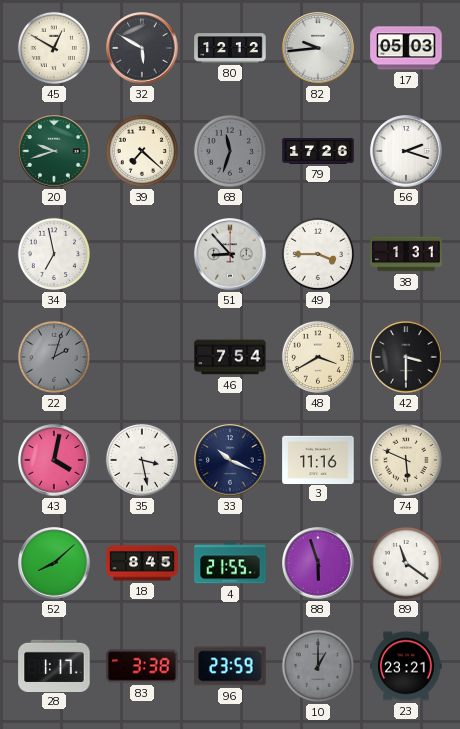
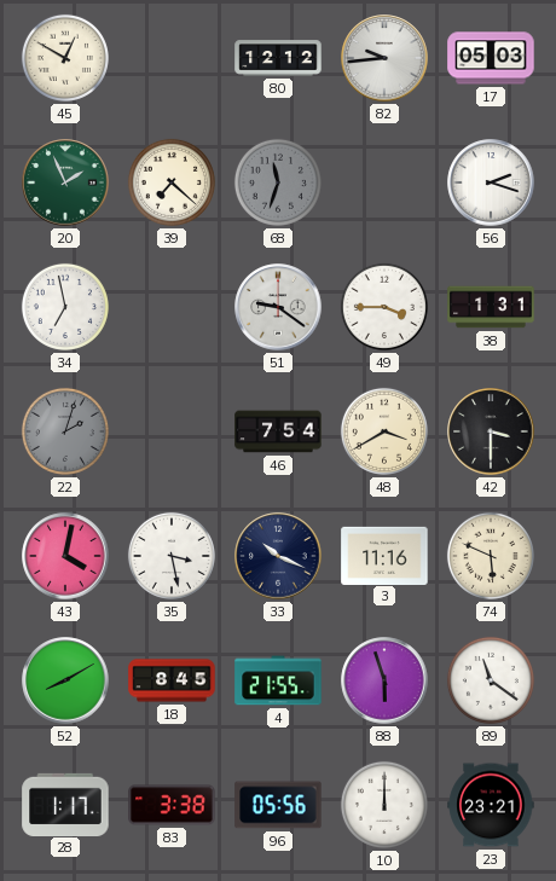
32: 5:50 -> none
20: 9:42 -> 1:56
79: 17:26 -> none
51: 8:53 -> 9:21
52: 8:08 -> 8:10
96: 23:59 -> 05:56
10: 1:00 -> 12:00
10 dial: grey -> white
